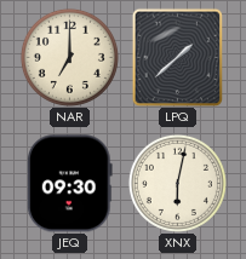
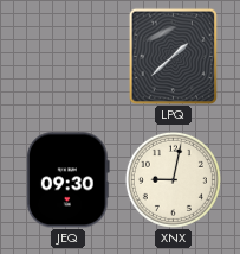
NAR: 7:00 -> none
XNX: 6:02 -> 9:02
